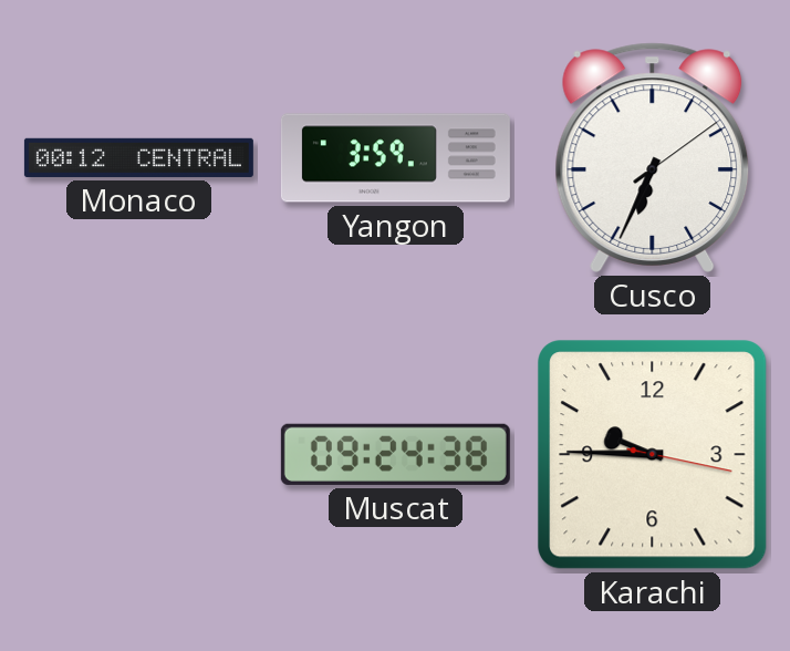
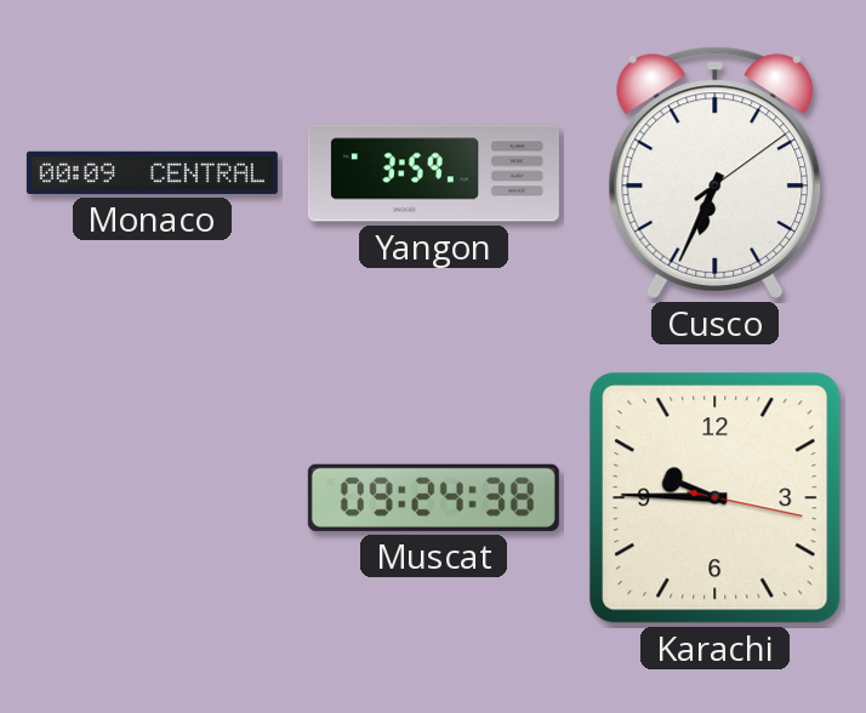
Monaco: 00:12 -> 00:09
